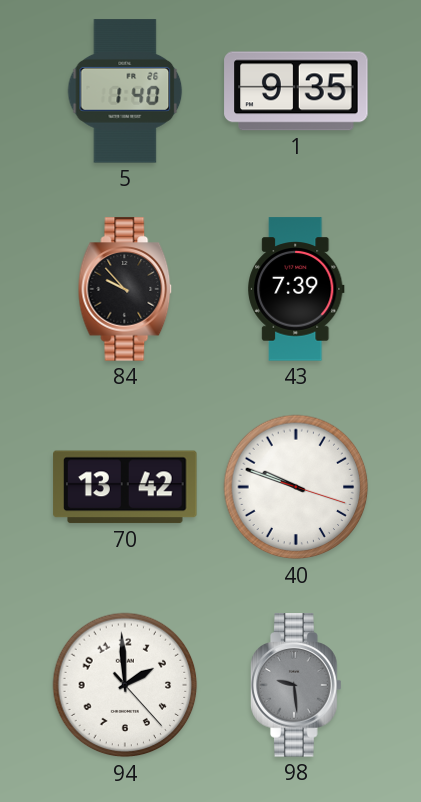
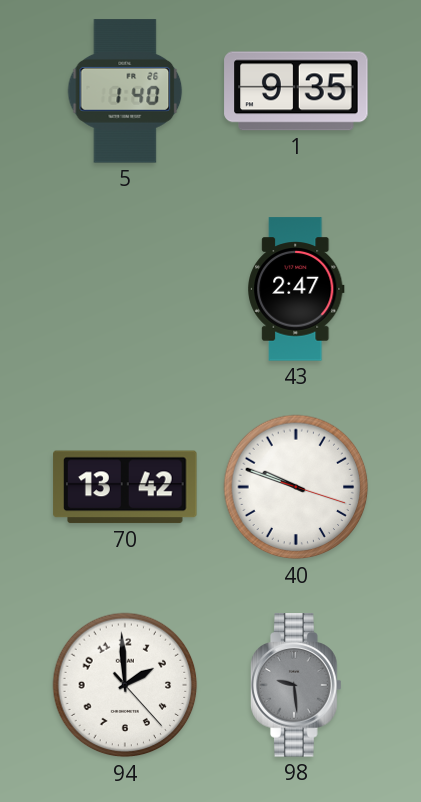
84: 9:53 -> none
43: 7:39 -> 2:47
